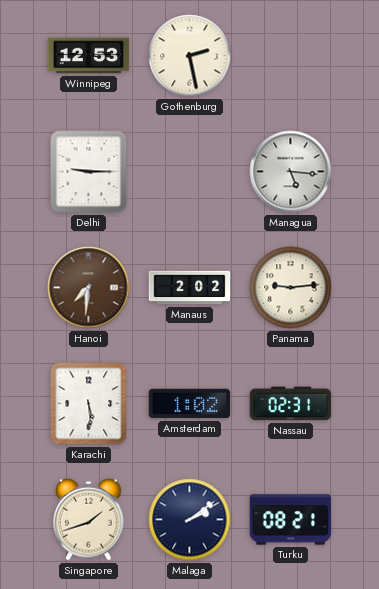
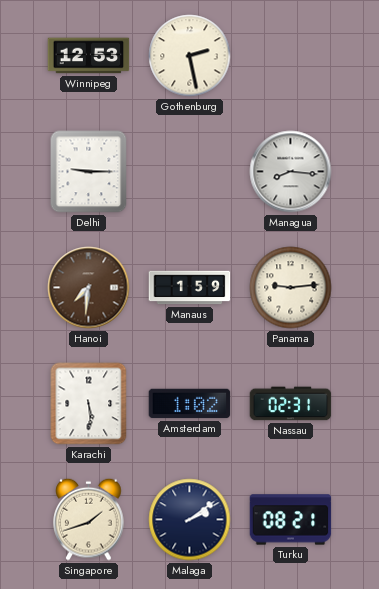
Managua: 5:16 -> 8:16
Manaus: 2:02 -> 1:59
